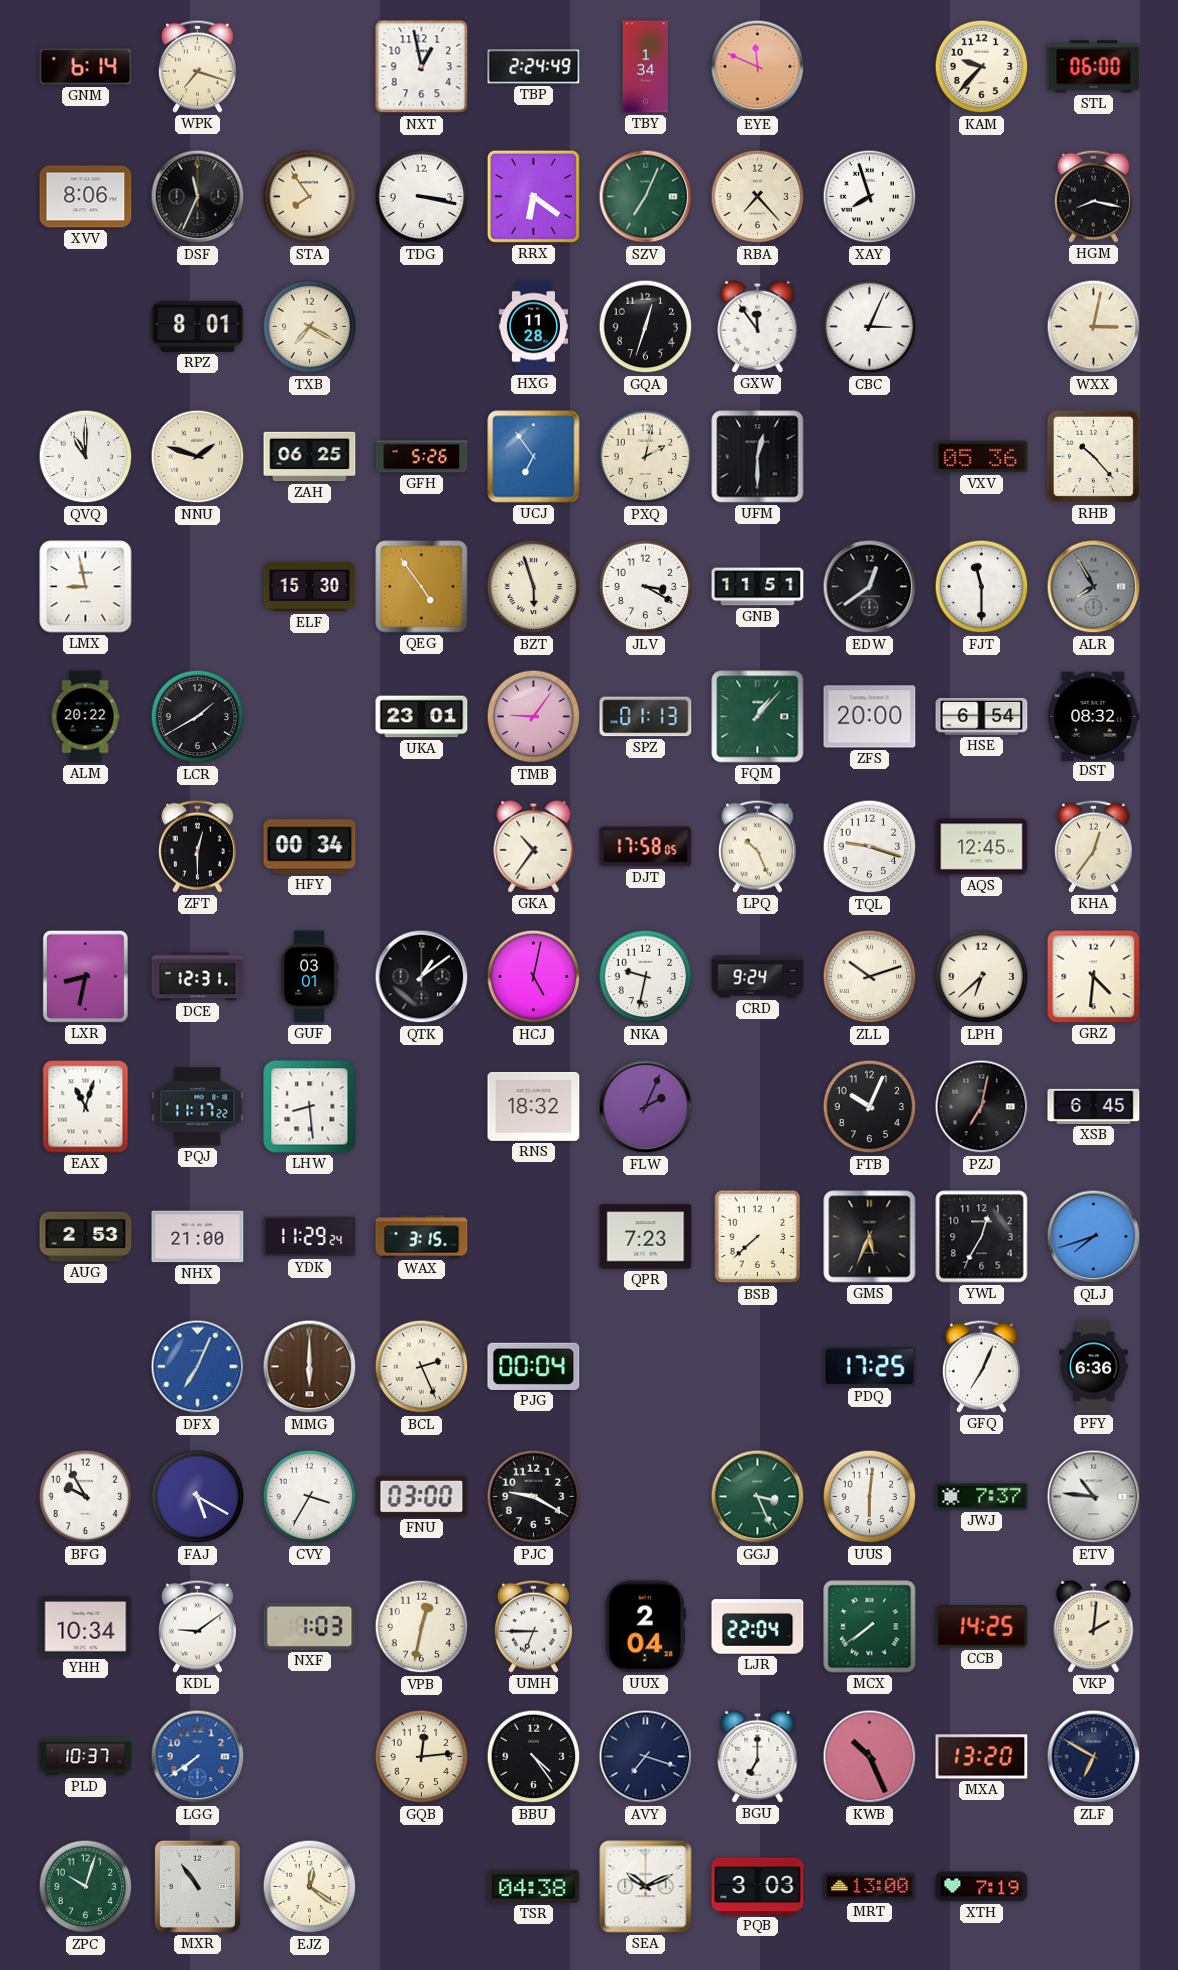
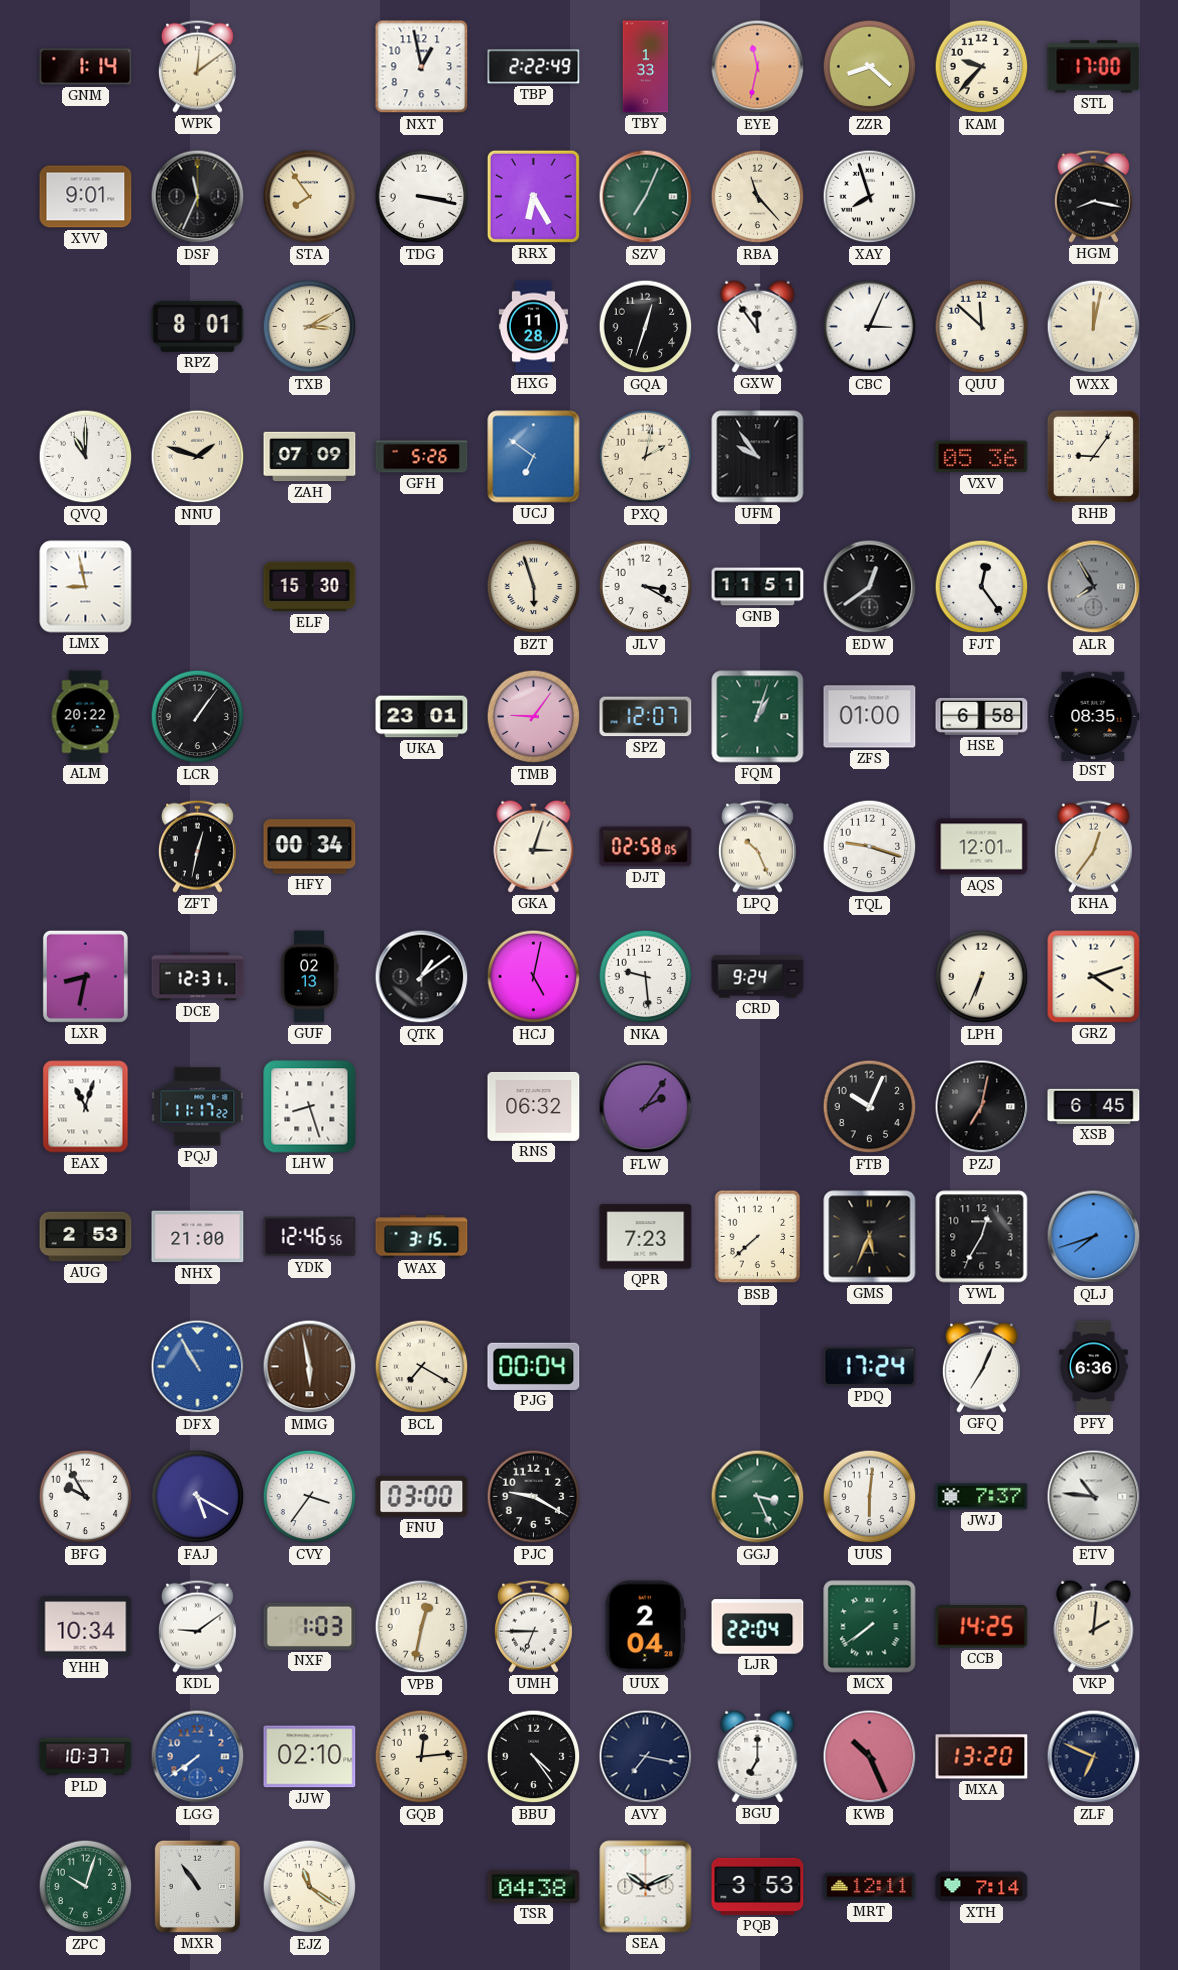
GNM: 6:14 -> 1:14
WPK: 7:18 -> 12:09
TBP: 2:24 -> 2:22
TBY: 1:34 -> 1:33
EYE: 11:49 -> 11:32
ZZR: none -> 8:22
STL: 06:00 -> 17:00
XVV: 8:06 -> 9:01
RRX: 6:21 -> 6:25
RBA: 7:23 -> 11:23
TXB: 7:20 -> 3:10
QUU: none -> 11:52
WXX: 3:02 -> 12:02
ZAH: 06:25 -> 07:09
UCJ: 6:54 -> 6:51
UFM: 12:30 -> 9:54
RHB: 10:23 -> 9:06
QEG: 4:54 -> none
FJT: 11:30 -> 12:24
LCR: 1:40 -> 1:06
SPZ: 01:13 -> 12:07
FQM: 1:07 -> 1:03
ZFS: 20:00 -> 01:00
HSE: 6:54 -> 6:58
DST: 08:32 -> 08:35
ZFT: 12:30 -> 12:32
GKA: 10:36 -> 3:03
DJT: 17:58 -> 02:58
AQS: 12:45 -> 12:01
GUF: 03:01 -> 02:13
NKA: 9:32 -> 9:29
ZLL: 10:12 -> none
LPH: 6:38 -> 6:34
GRZ: 4:31 -> 4:12
LHW: 8:29 -> 8:27
RNS: 18:32 -> 06:32
FLW: 2:04 -> 2:06
YDK: 11:29 -> 12:46
DFX: 7:04 -> 10:55
MMG: 6:00 -> 5:58
BCL: 2:26 -> 7:20
PDQ: 17:25 -> 17:24
CVY: 3:35 -> 3:36
JJW: none -> 02:10
AVY: 7:18 -> 7:17
ZLF: 6:50 -> 6:49
EJZ: 12:21 -> 11:21
PQB: 3:03 -> 3:53
MRT: 13:00 -> 12:11
XTH: 7:19 -> 7:14
